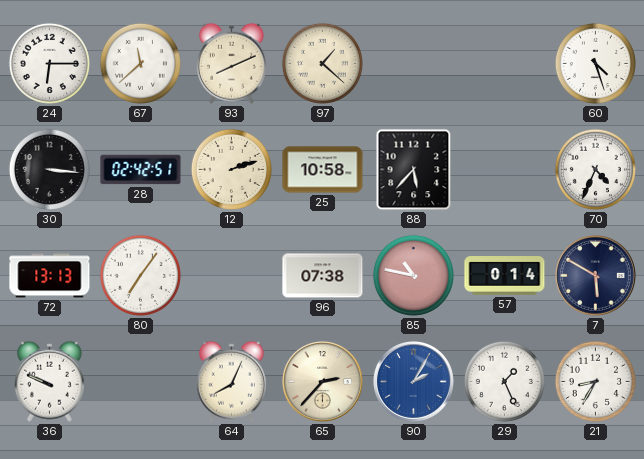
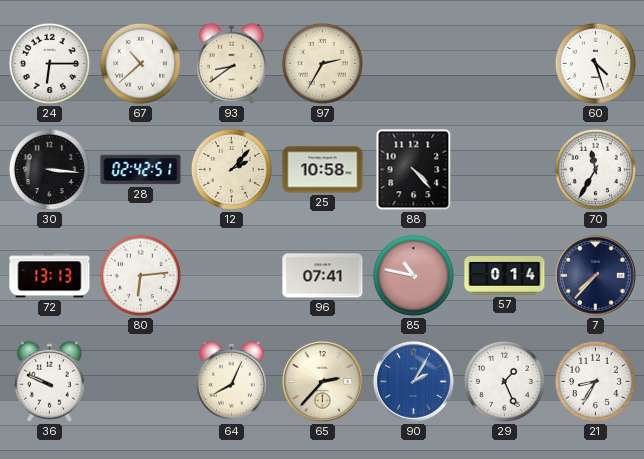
67: 11:38 -> 10:38
93: 8:11 -> 8:39
97: 1:22 -> 2:35
12: 2:12 -> 2:07
88: 5:37 -> 4:23
70: 4:34 -> 11:35
80: 7:06 -> 6:14
96: 07:38 -> 07:41
7: 5:50 -> 7:37
